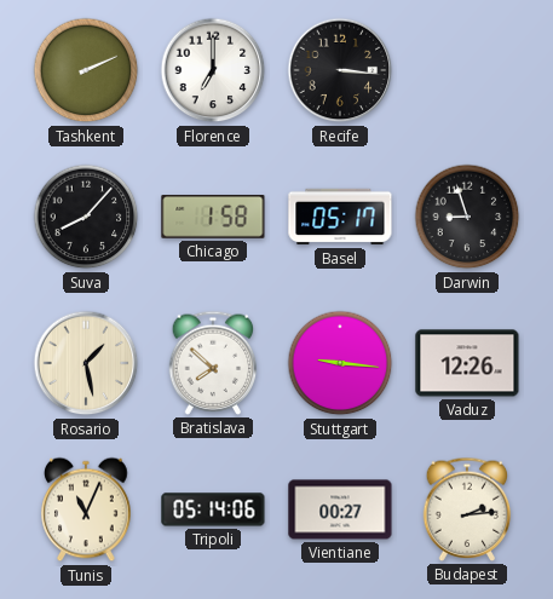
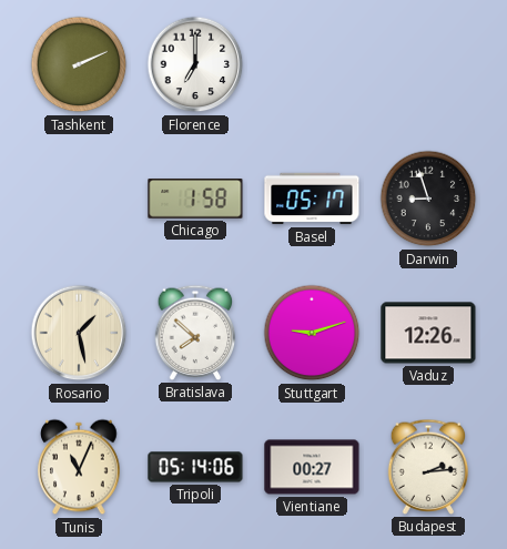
Recife: 3:16 -> none
Suva: 8:07 -> none
Stuttgart: 9:16 -> 9:12
